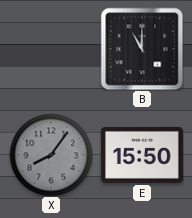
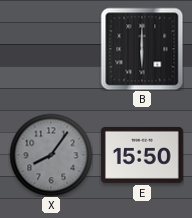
B: 11:00 -> 6:00
